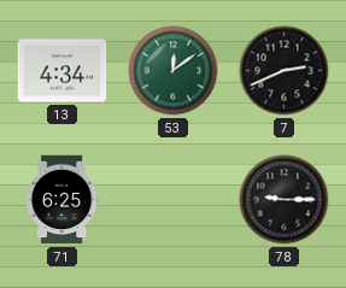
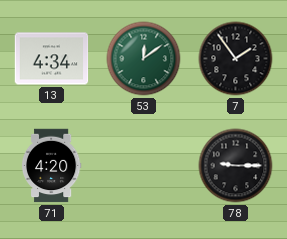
7: 2:41 -> 1:54
71: 6:25 -> 4:20
